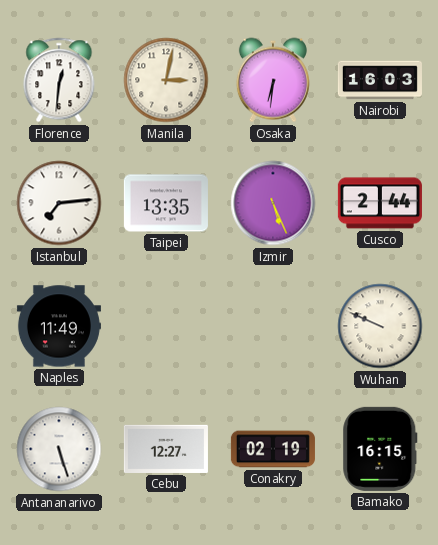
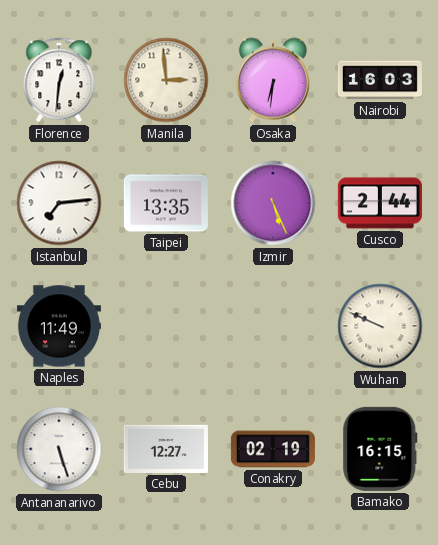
Manila: 3:02 -> 2:59
